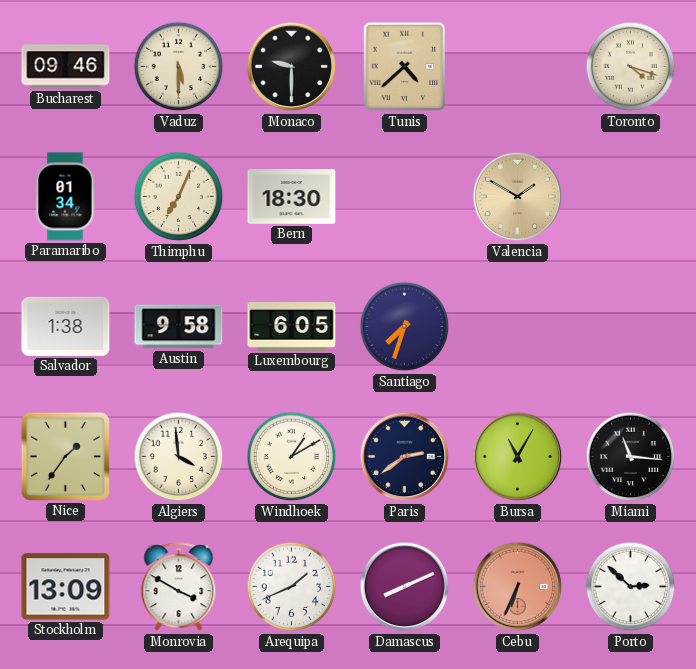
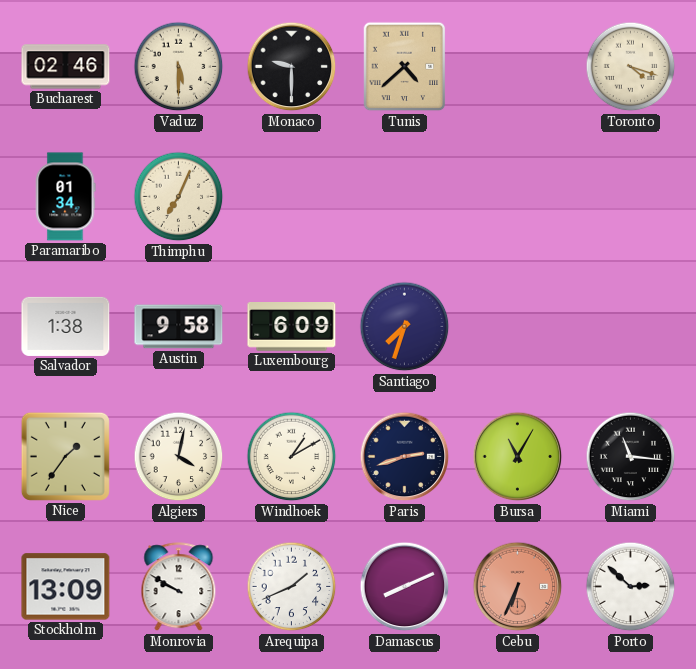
Bucharest: 09:46 -> 02:46
Bern: 18:30 -> none
Valencia: 1:50 -> none
Luxembourg: 6:05 -> 6:09
Algiers: 3:59 -> 4:02
Paris: 2:39 -> 2:42
Monrovia: 3:50 -> 9:50
